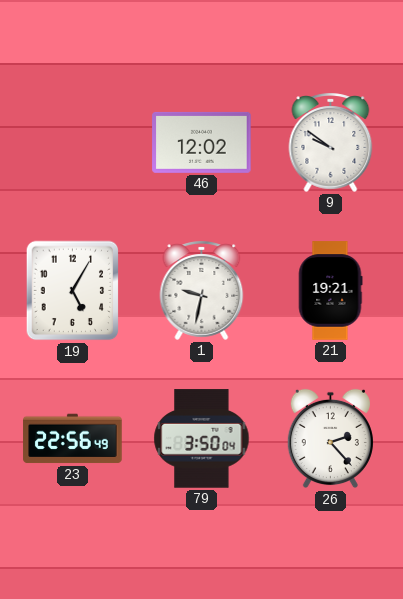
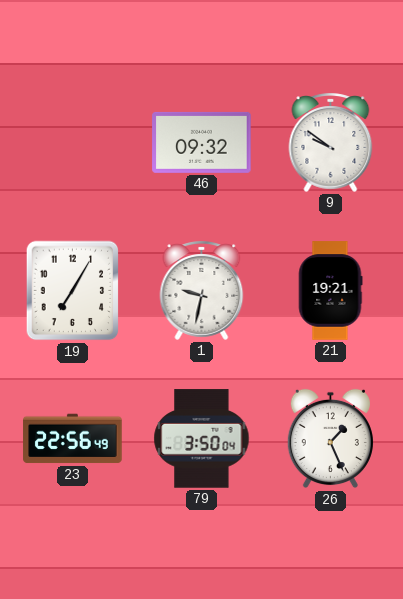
46: 12:02 -> 09:32
19: 5:05 -> 7:05
26: 2:23 -> 1:26
